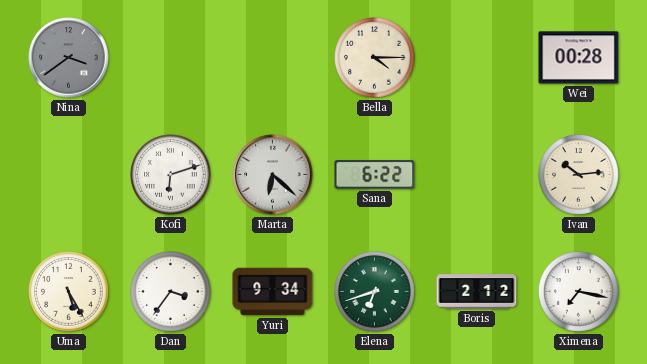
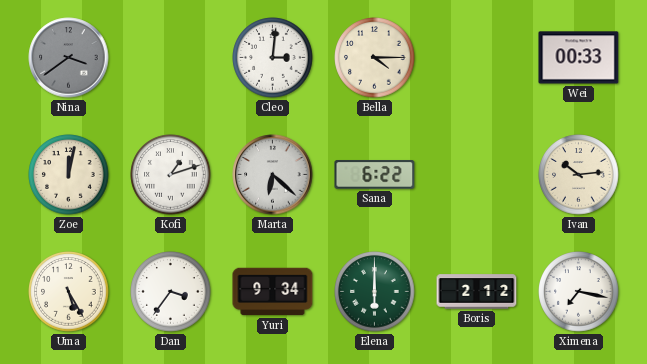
Cleo: none -> 3:01
Wei: 00:28 -> 00:33
Zoe: none -> 12:02
Kofi: 6:12 -> 1:12
Elena: 6:42 -> 6:00
